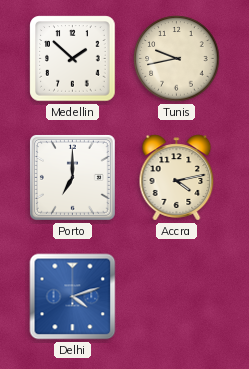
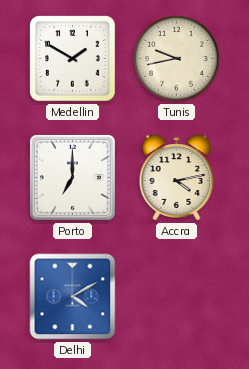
Medellin: 1:52 -> 1:50
Delhi: 4:12 -> 4:10
